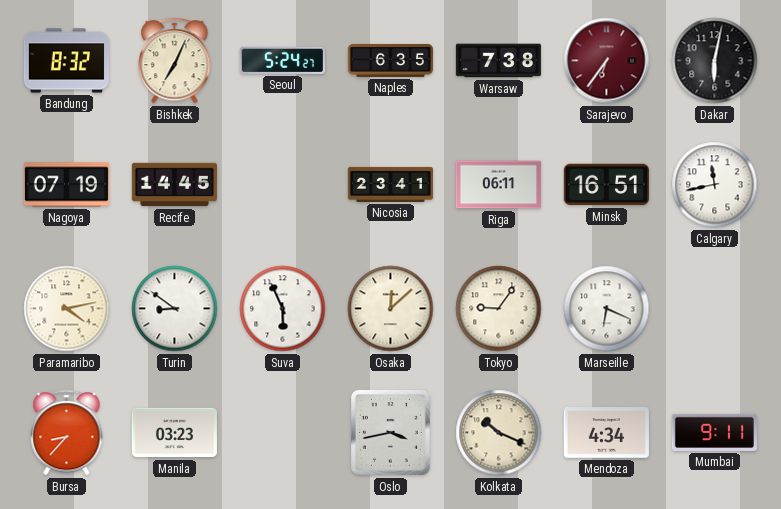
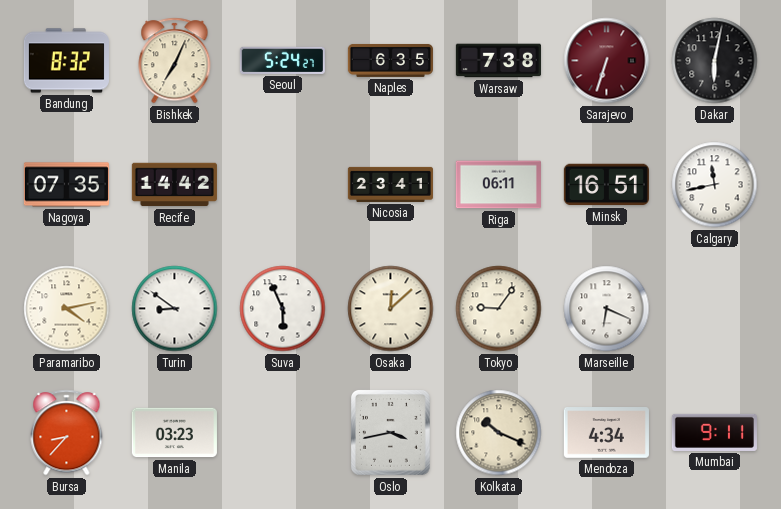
Sarajevo: 6:36 -> 6:33
Nagoya: 07:19 -> 07:35
Recife: 14:45 -> 14:42
